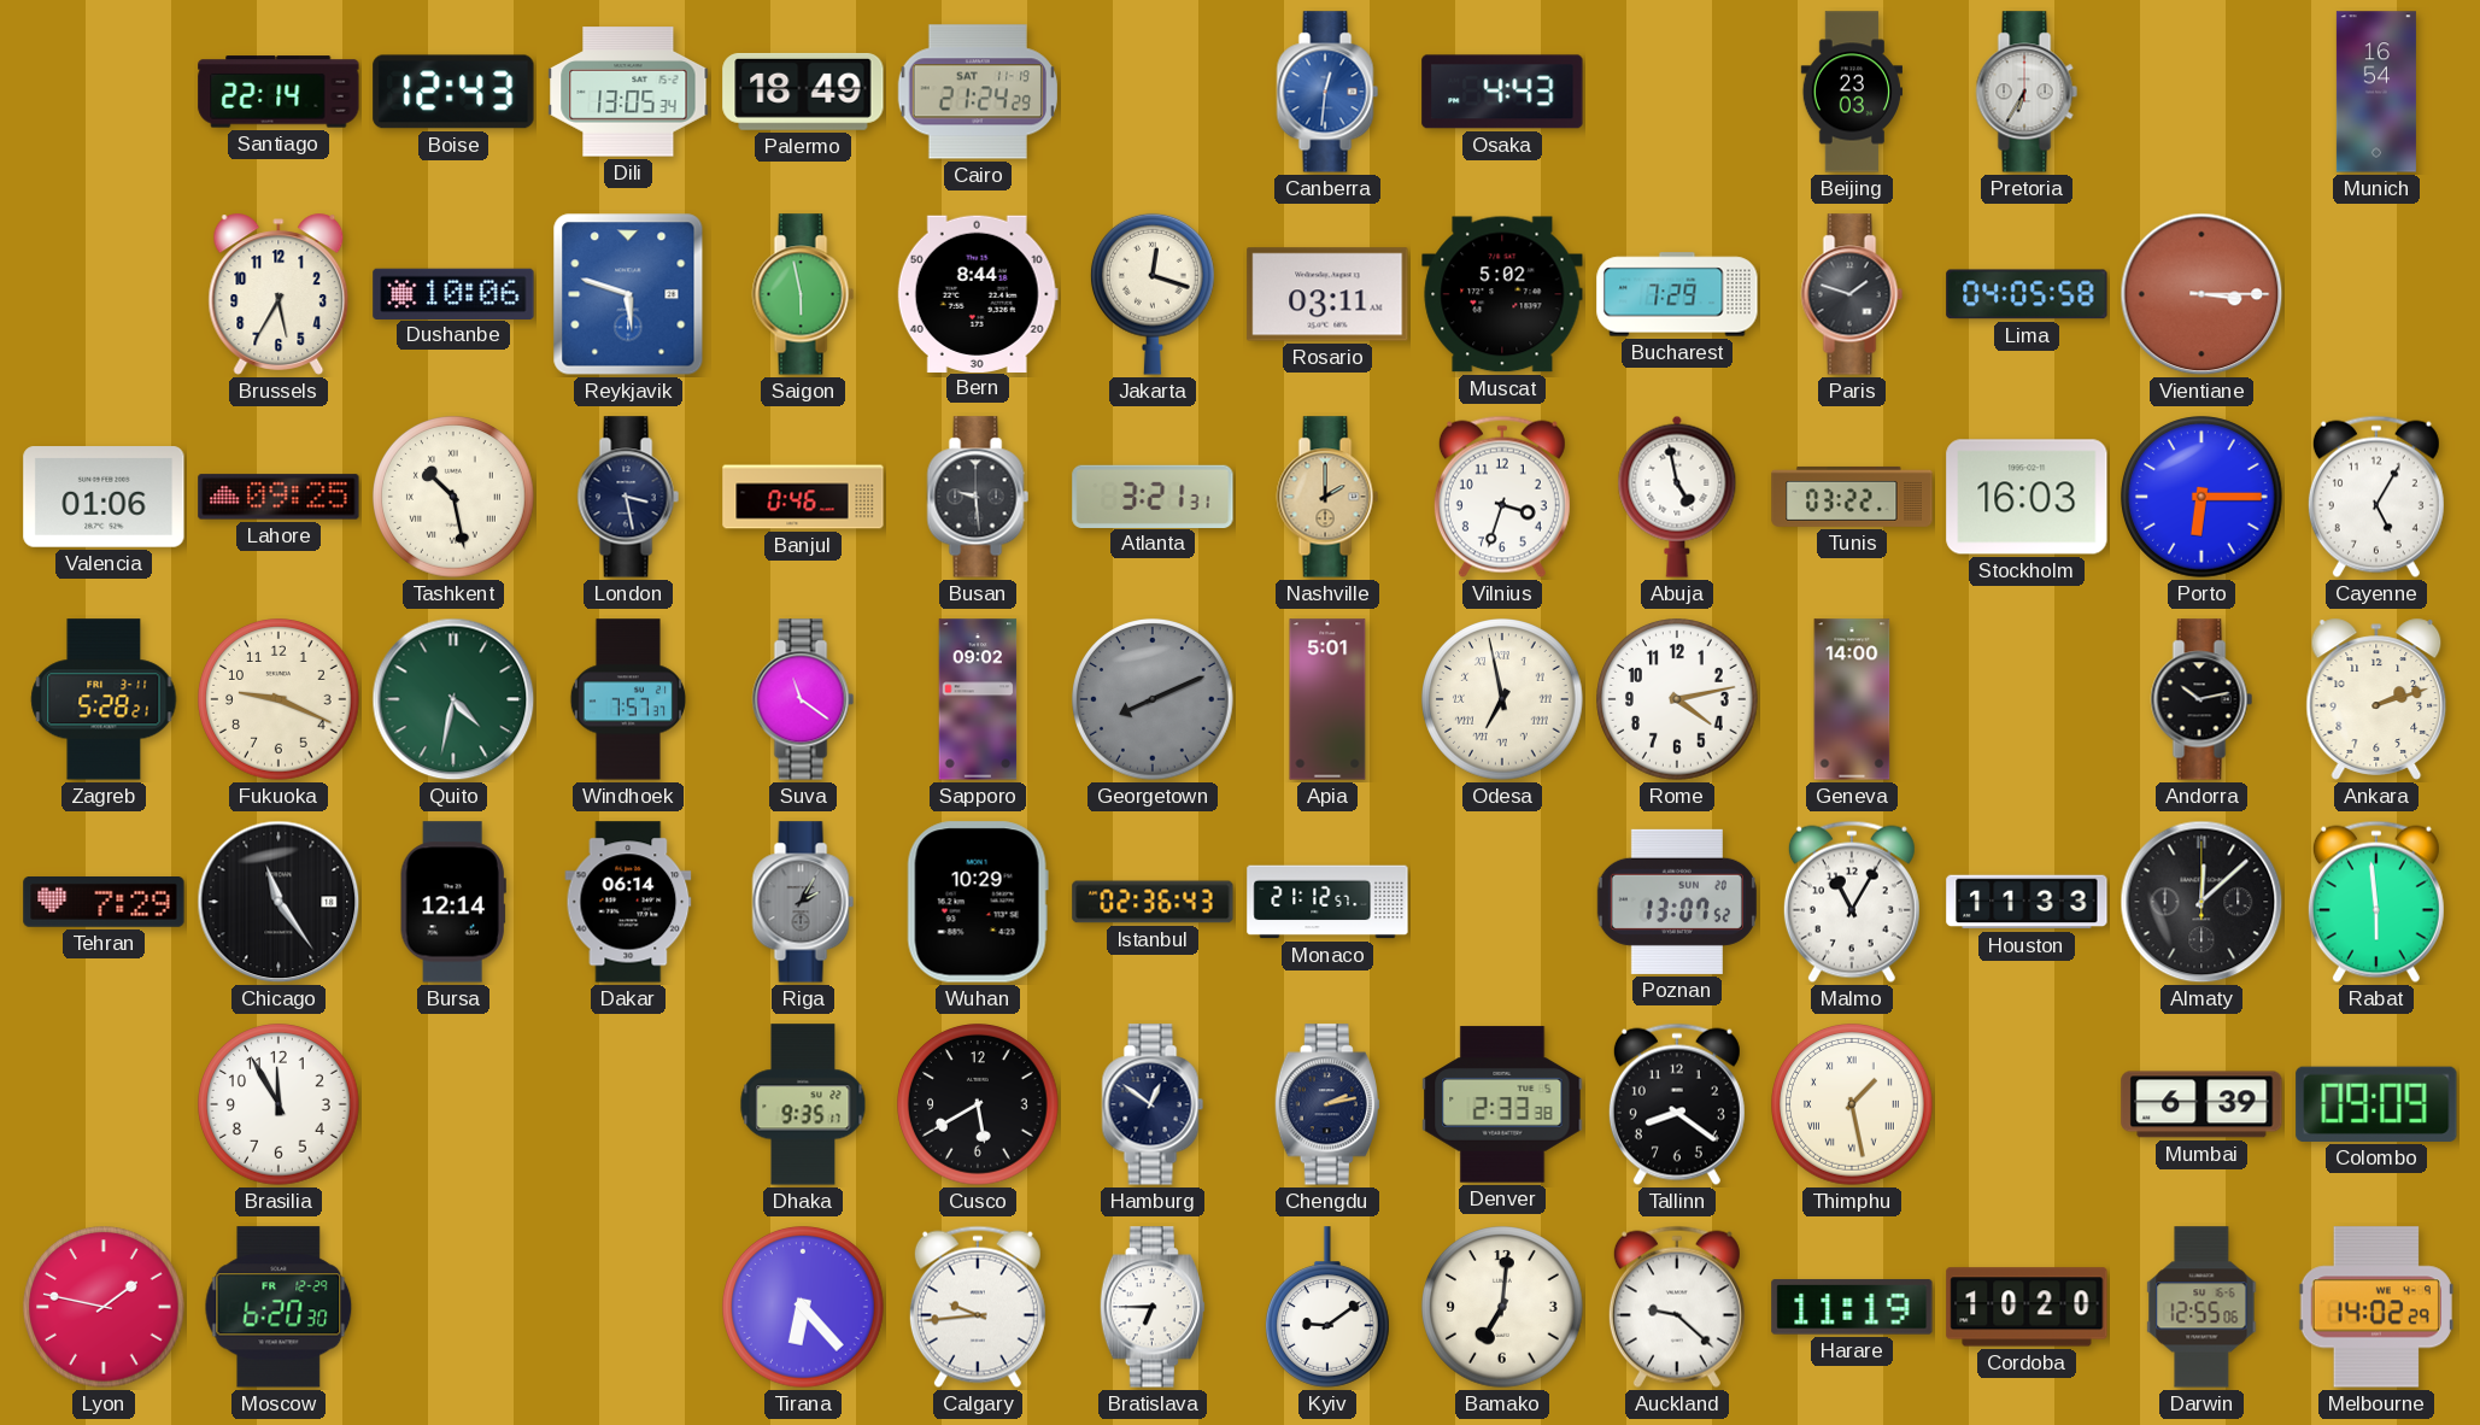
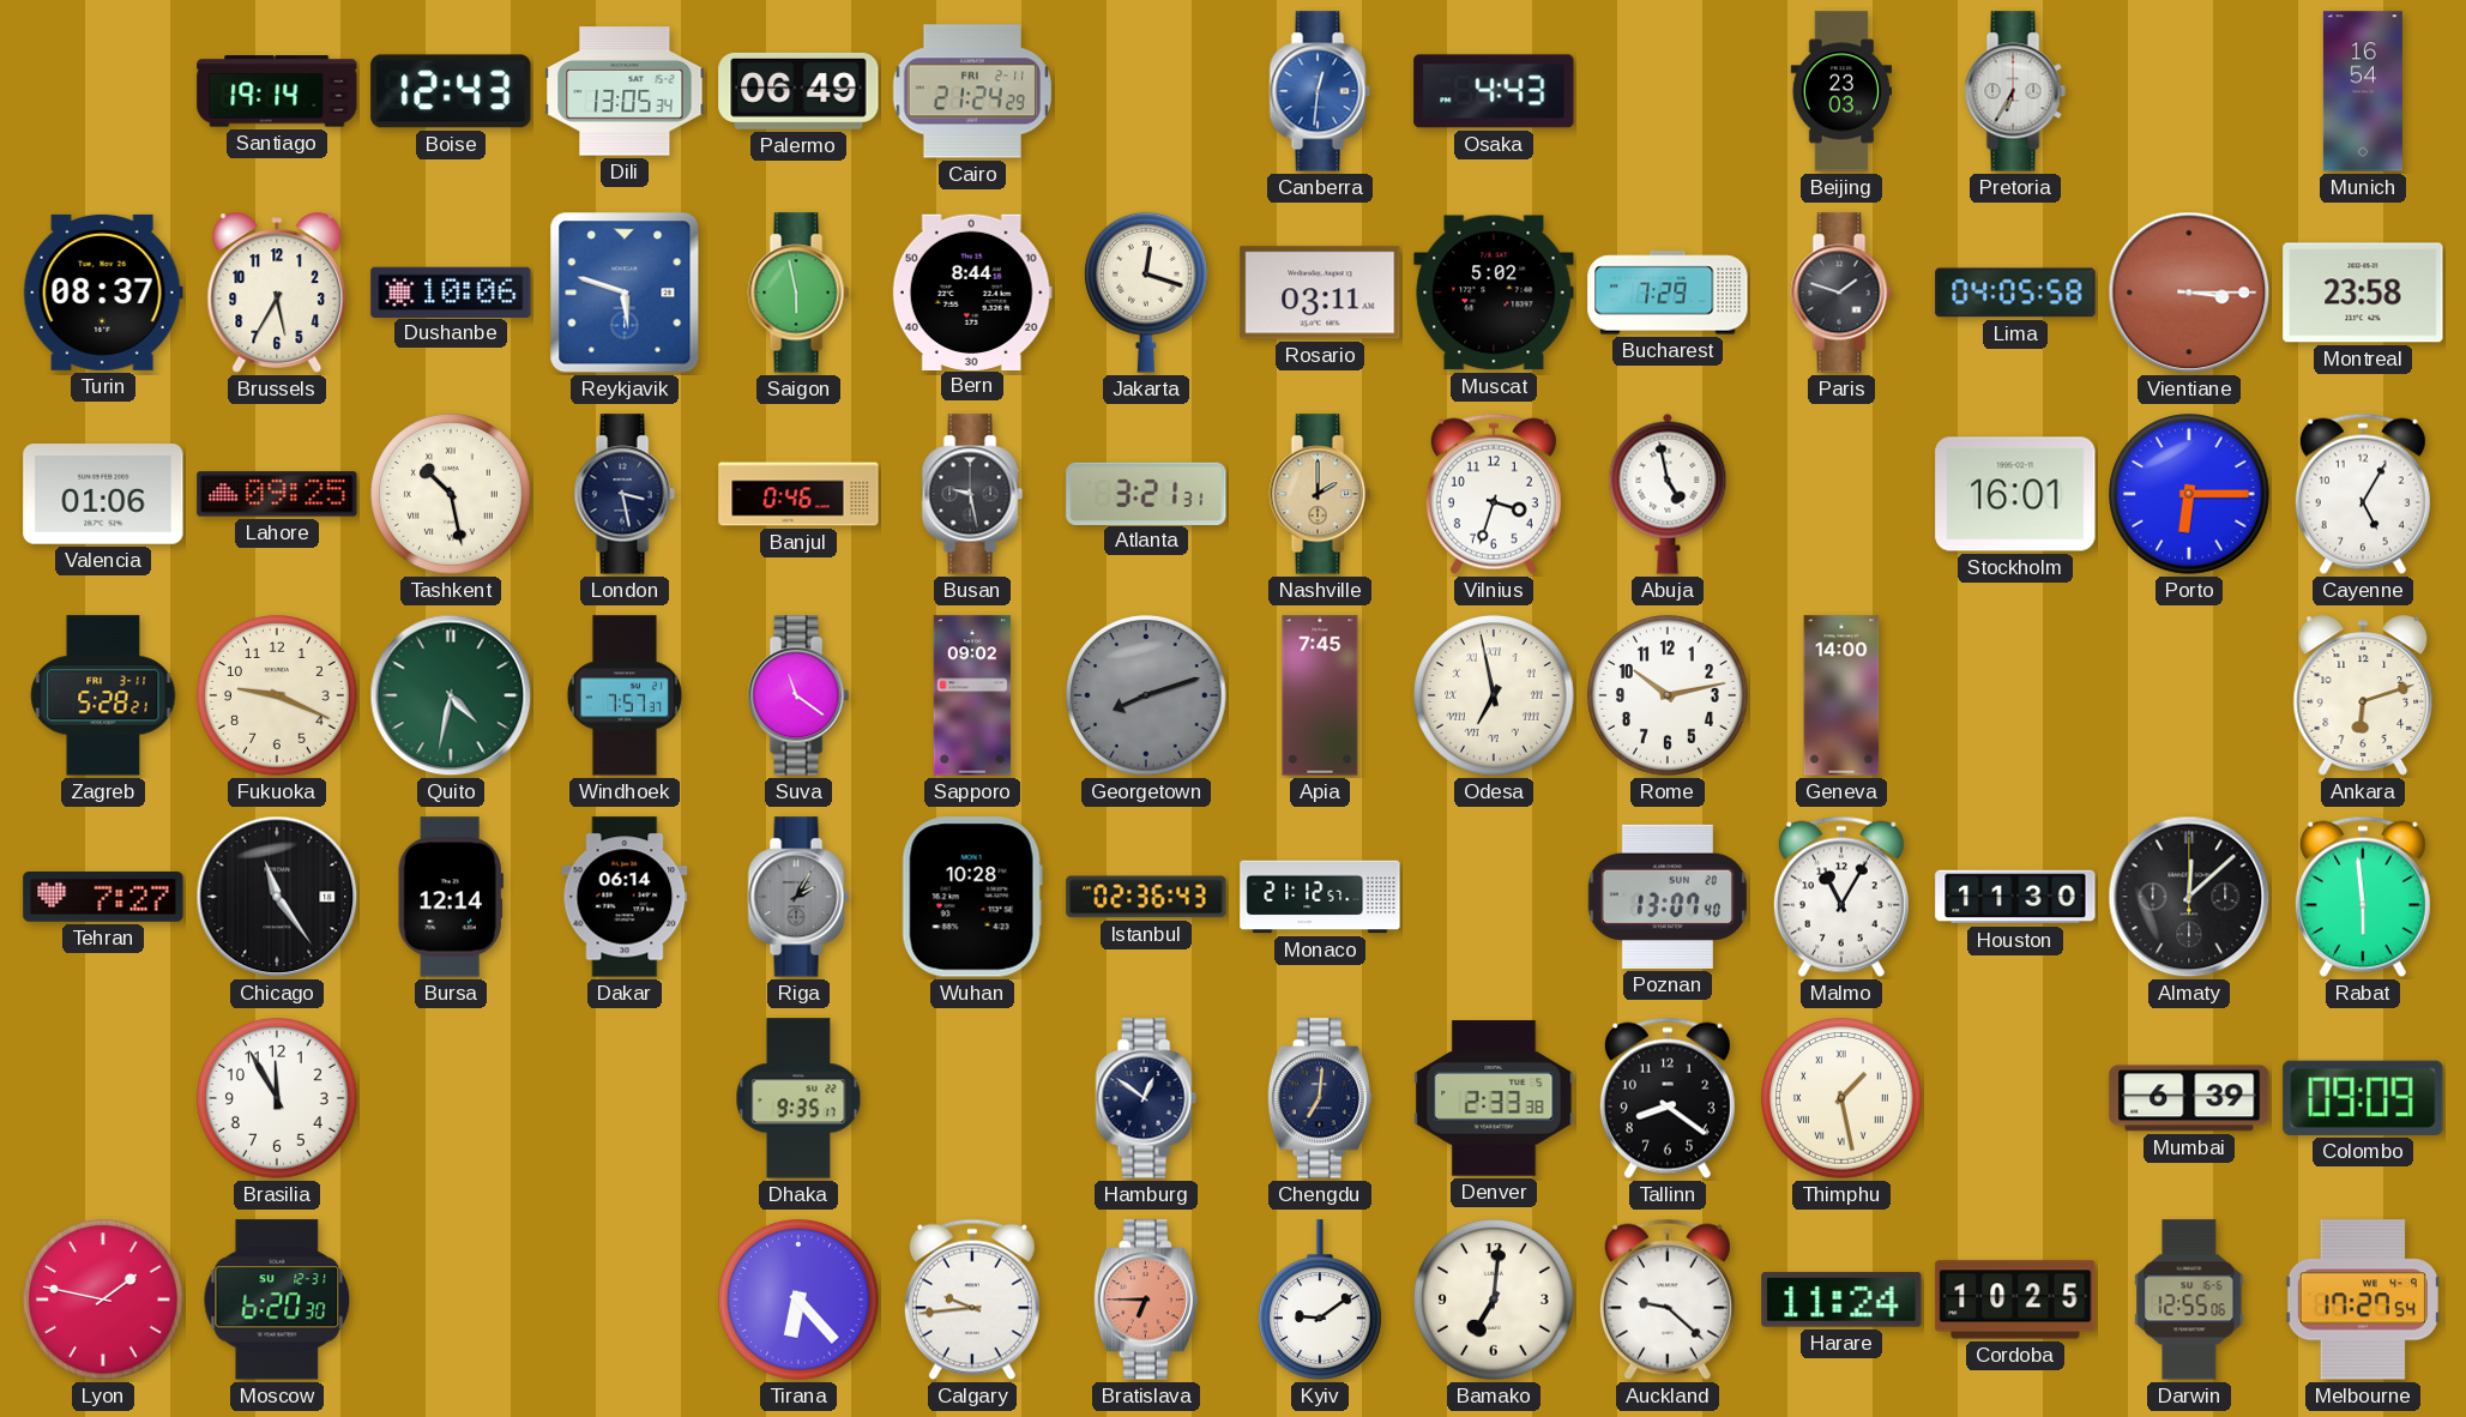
Santiago: 22:14 -> 19:14
Palermo: 18:49 -> 06:49
Cairo date: SAT 11-19 -> FRI 2-11
Turin: none -> 08:37
Montreal: none -> 23:58
Busan: 9:29 -> 9:28
Tunis: 03:22 -> none
Stockholm: 16:03 -> 16:01
Georgetown: 8:11 -> 8:12
Apia: 5:01 -> 7:45
Rome: 4:13 -> 10:13
Andorra: 10:13 -> none
Ankara: 2:12 -> 6:12
Tehran: 7:29 -> 7:27
Wuhan: 10:29 -> 10:28
Poznan: 13:07:52 -> 13:07:40
Houston: 11:33 -> 11:30
Cusco: 5:40 -> none
Chengdu: 2:13 -> 7:01
Moscow date: FR 12-29 -> SU 12-31
Bratislava dial: white -> salmon
Harare: 11:19 -> 11:24
Cordoba: 10:20 -> 10:25
Melbourne: 14:02 -> 17:27
